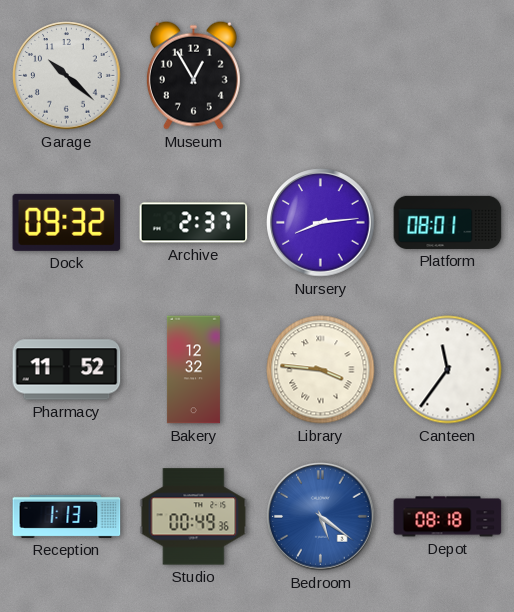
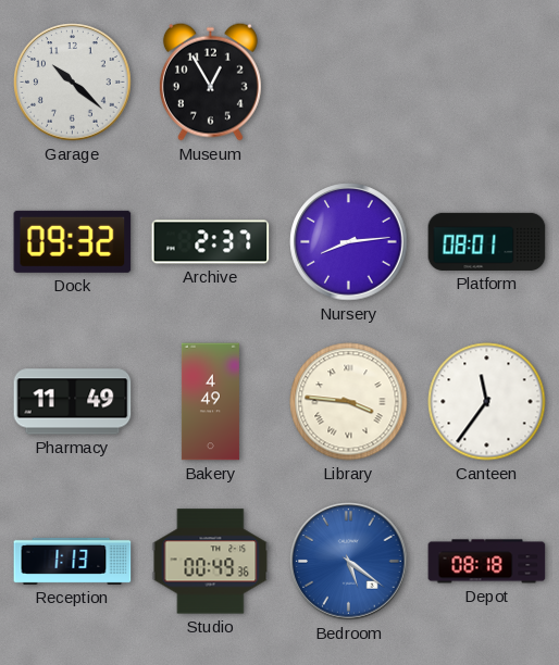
Pharmacy: 11:52 -> 11:49
Bakery: 12:32 -> 4:49
